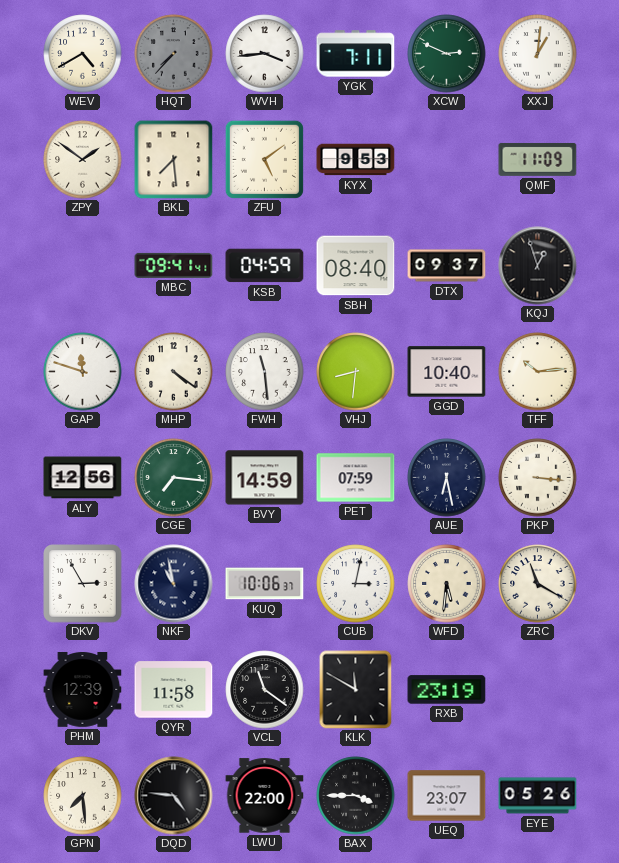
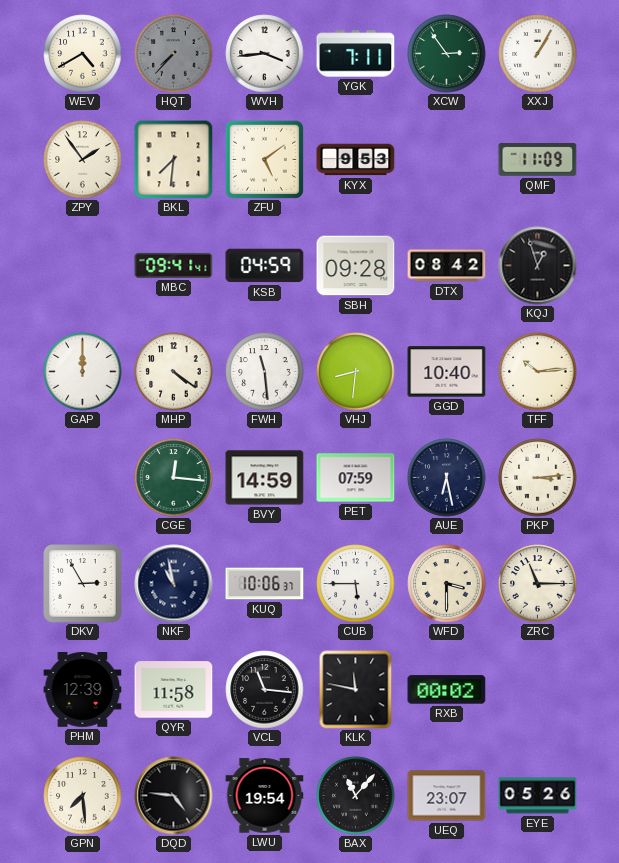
XCW: 2:49 -> 2:54
XXJ: 1:01 -> 1:05
ZPY: 1:51 -> 1:54
BKL: 7:29 -> 7:31
SBH: 08:40 -> 09:28
DTX: 09:37 -> 08:42
GAP: 11:48 -> 12:00
ALY: 12:56 -> none
CGE: 7:16 -> 12:16
PKP: 3:16 -> 3:14
CUB: 3:02 -> 5:45
WFD: 5:31 -> 3:30
ZRC: 11:20 -> 11:15
VCL: 11:21 -> 11:16
KLK: 11:50 -> 11:47
RXB: 23:19 -> 00:02
LWU: 22:00 -> 19:54
BAX: 3:45 -> 11:07
